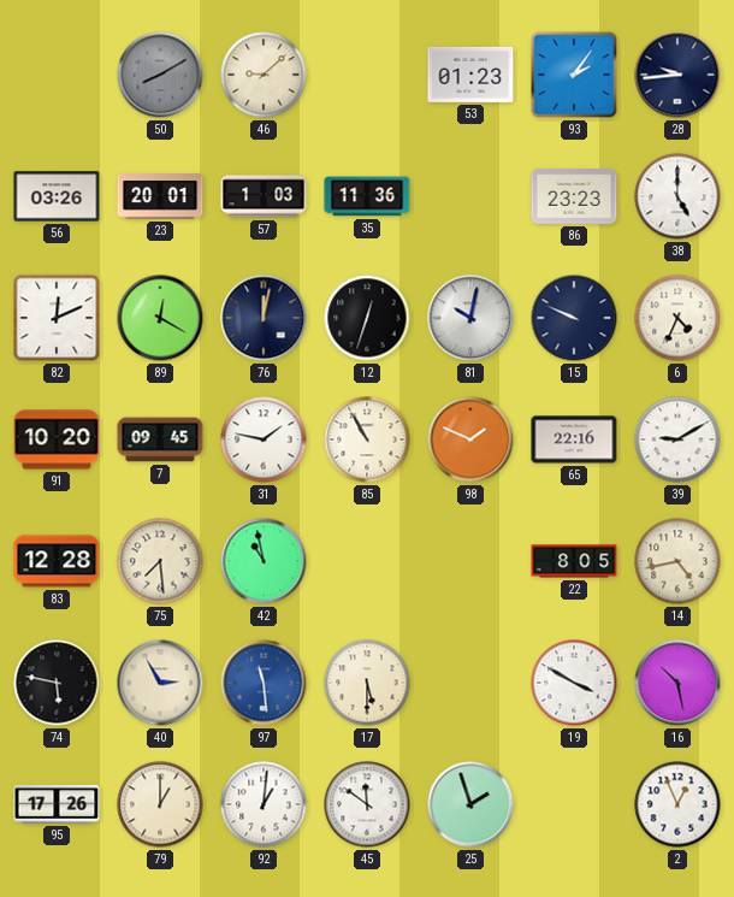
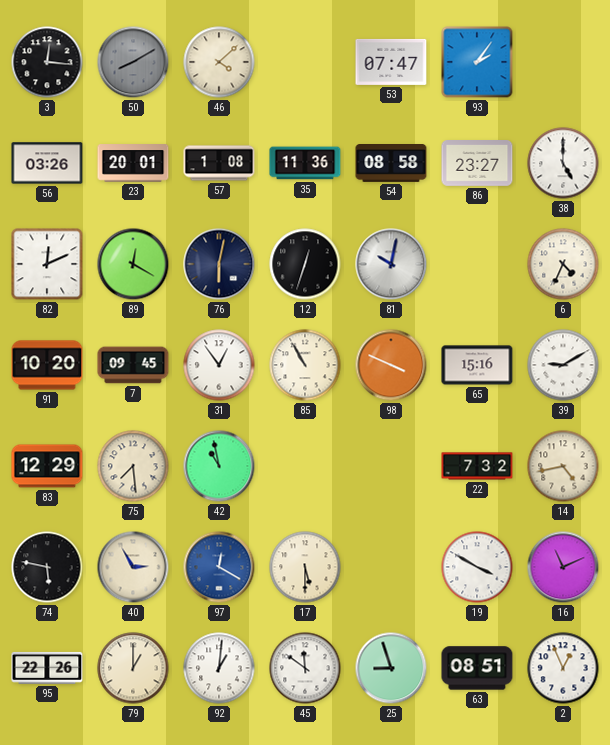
3: none -> 12:16
46: 9:08 -> 4:08
53: 01:23 -> 07:47
28: 9:44 -> none
57: 1:03 -> 1:08
54: none -> 08:58
86: 23:23 -> 23:27
76: 12:02 -> 6:02
15: 9:49 -> none
31: 1:47 -> 12:54
98: 1:49 -> 3:49
65: 22:16 -> 15:16
83: 12:28 -> 12:29
22: 8:05 -> 7:32
97: 11:29 -> 12:20
16: 10:28 -> 11:11
95: 17:26 -> 22:26
25: 1:57 -> 8:57
63: none -> 08:51
